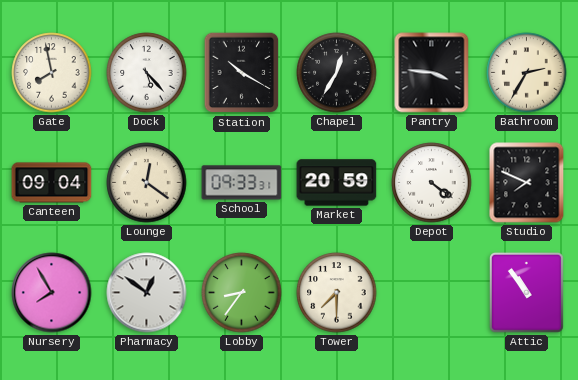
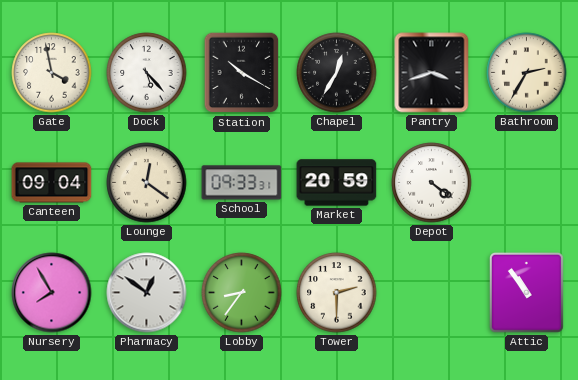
Gate: 7:58 -> 3:58
Pantry: 3:46 -> 3:42
Studio: 7:49 -> none
Tower: 7:30 -> 2:30
